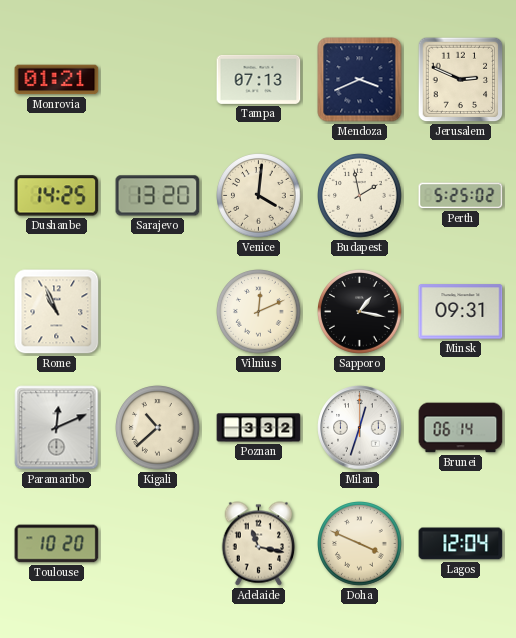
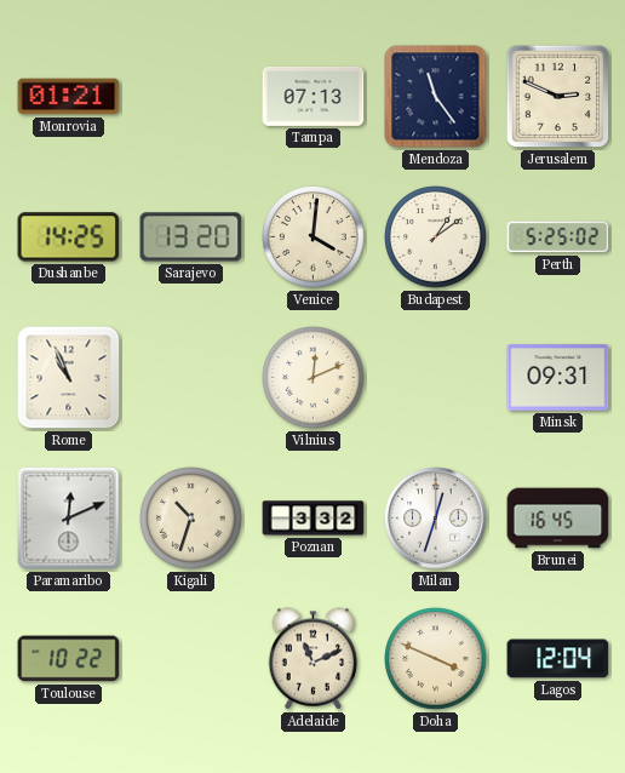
Mendoza: 3:41 -> 11:24
Budapest: 1:58 -> 1:09
Sapporo: 1:17 -> none
Kigali: 10:38 -> 10:33
Brunei: 06:14 -> 16:45
Toulouse: 10:20 -> 10:22
Adelaide: 11:17 -> 11:11
